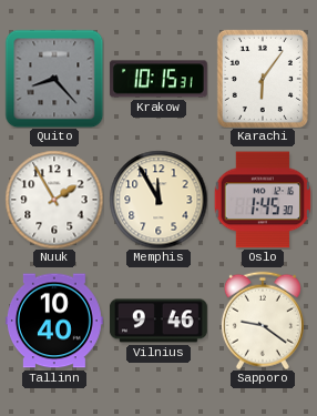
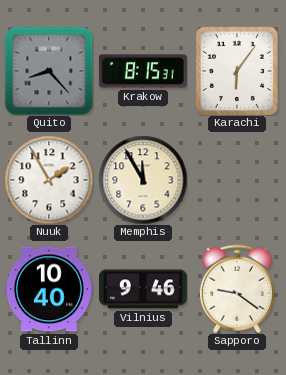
Krakow: 10:15 -> 8:15
Oslo: 1:45 -> none
